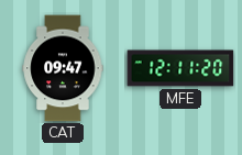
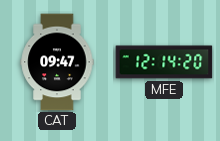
MFE: 12:11 -> 12:14
